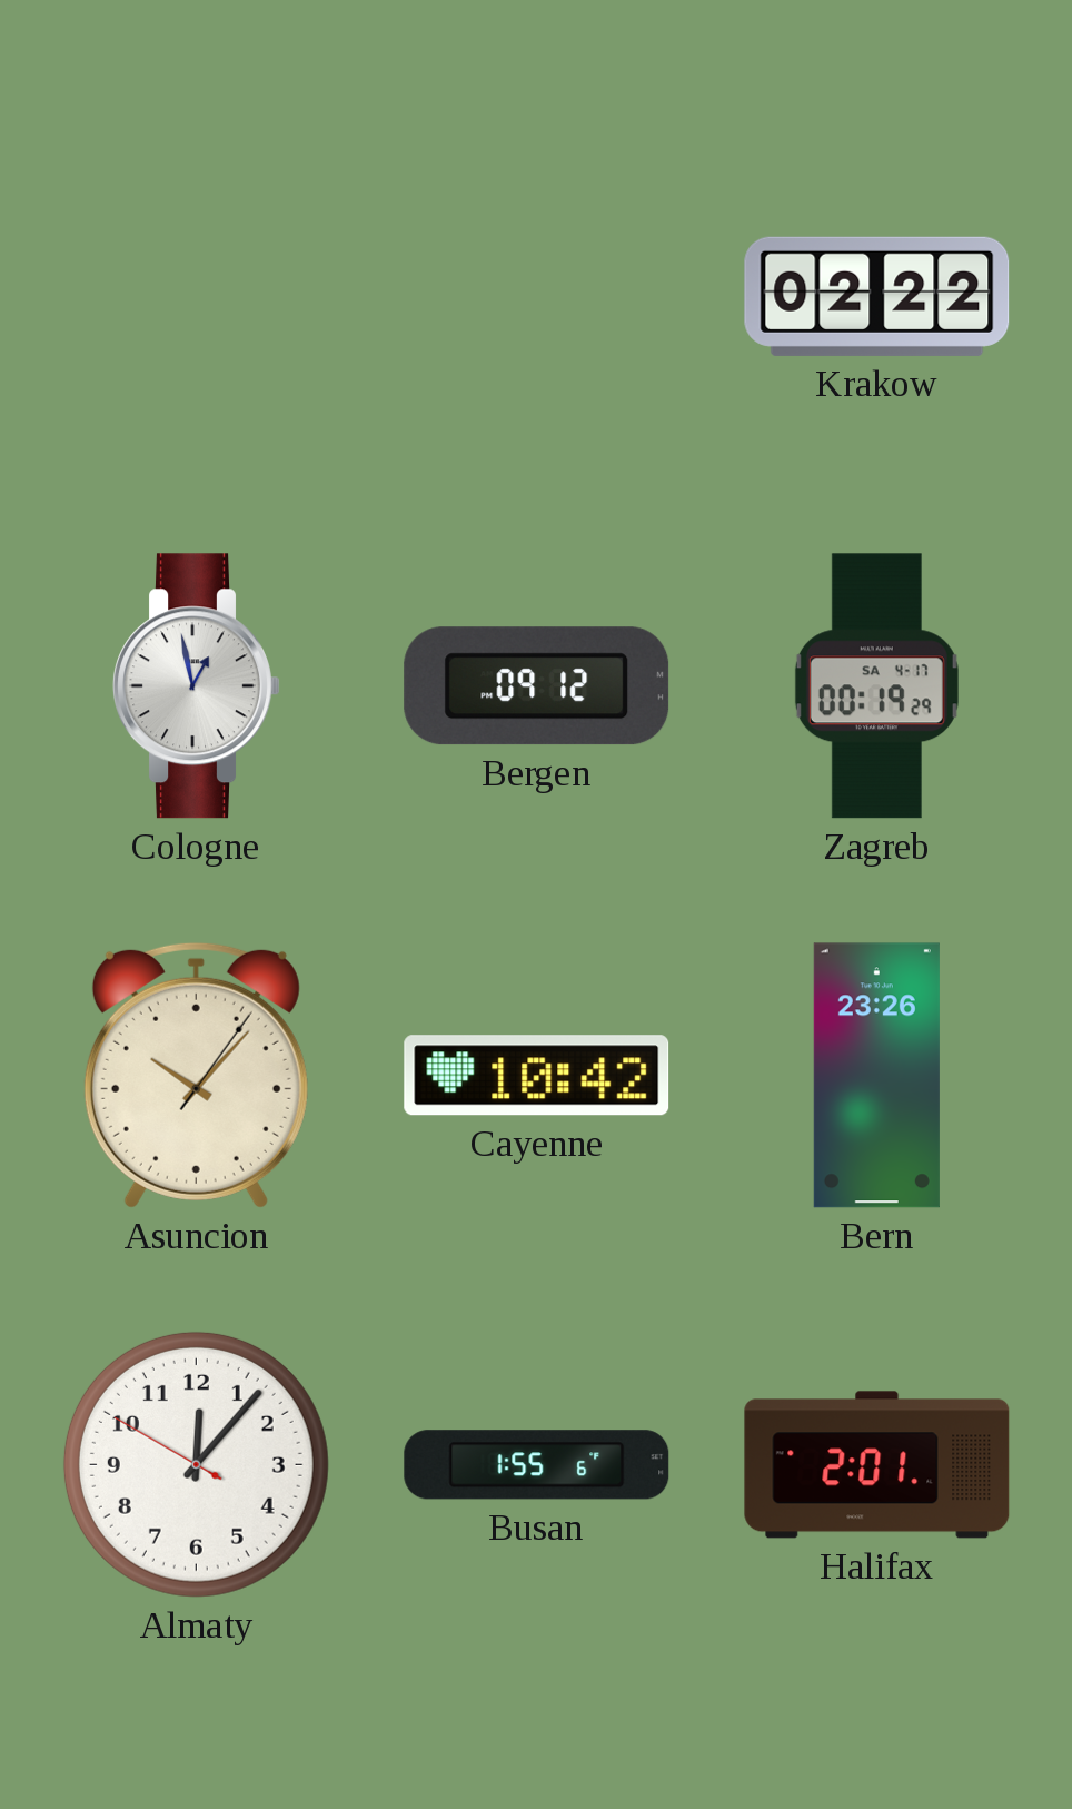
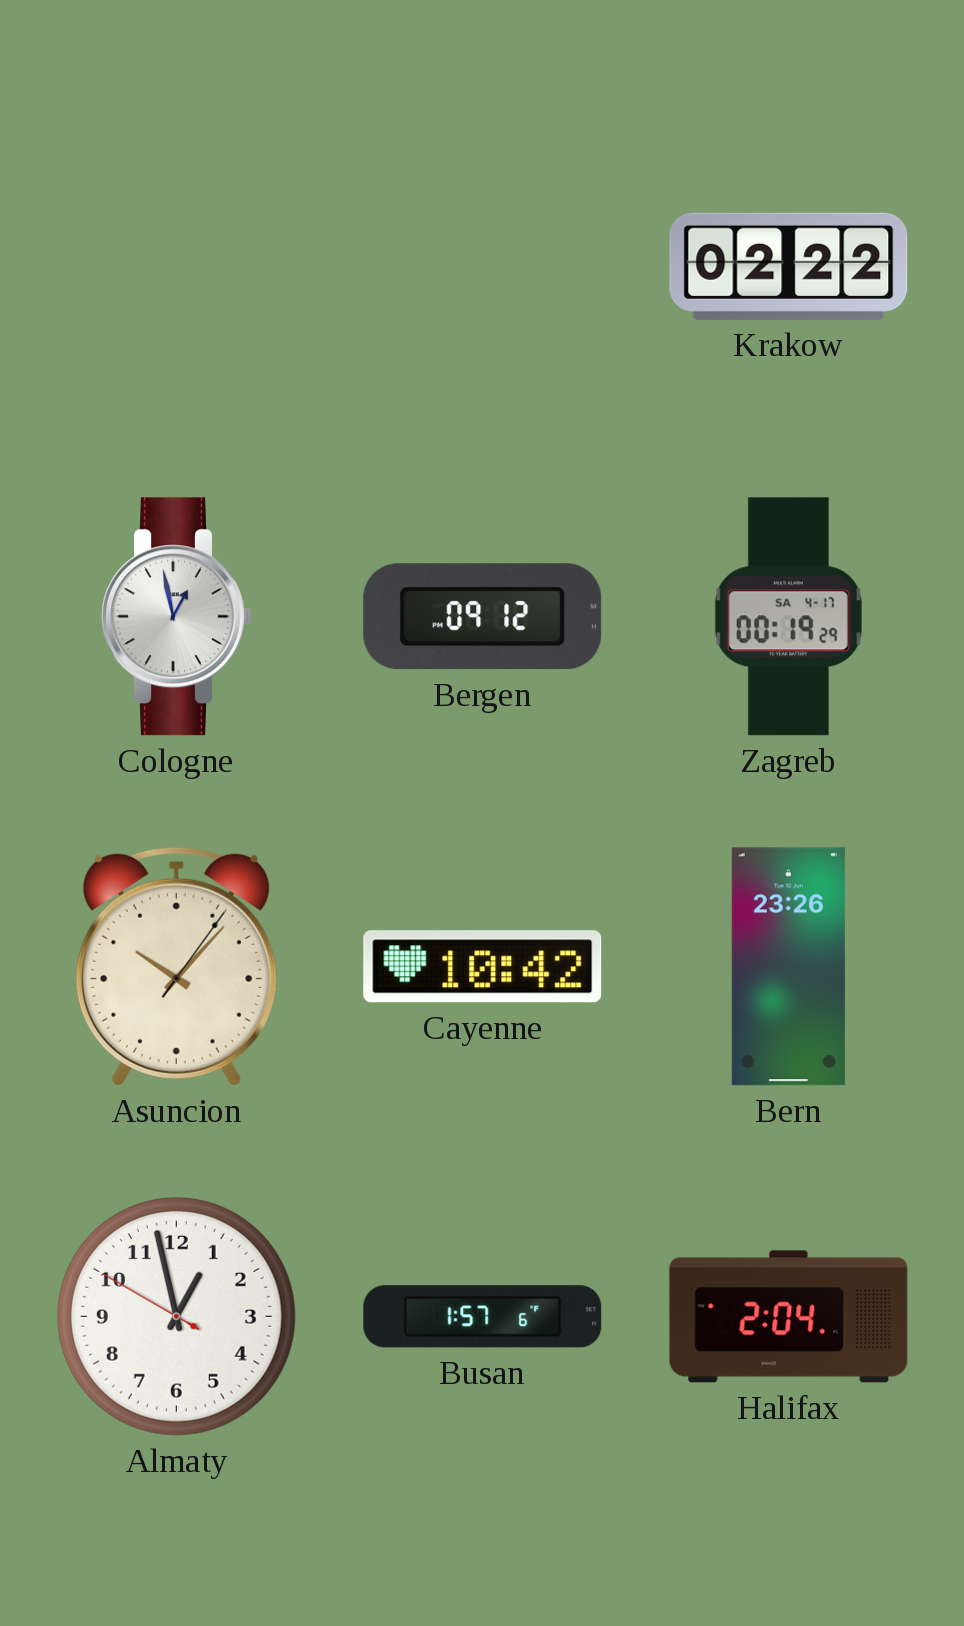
Almaty: 12:06 -> 12:57
Busan: 1:55 -> 1:57
Halifax: 2:01 -> 2:04
